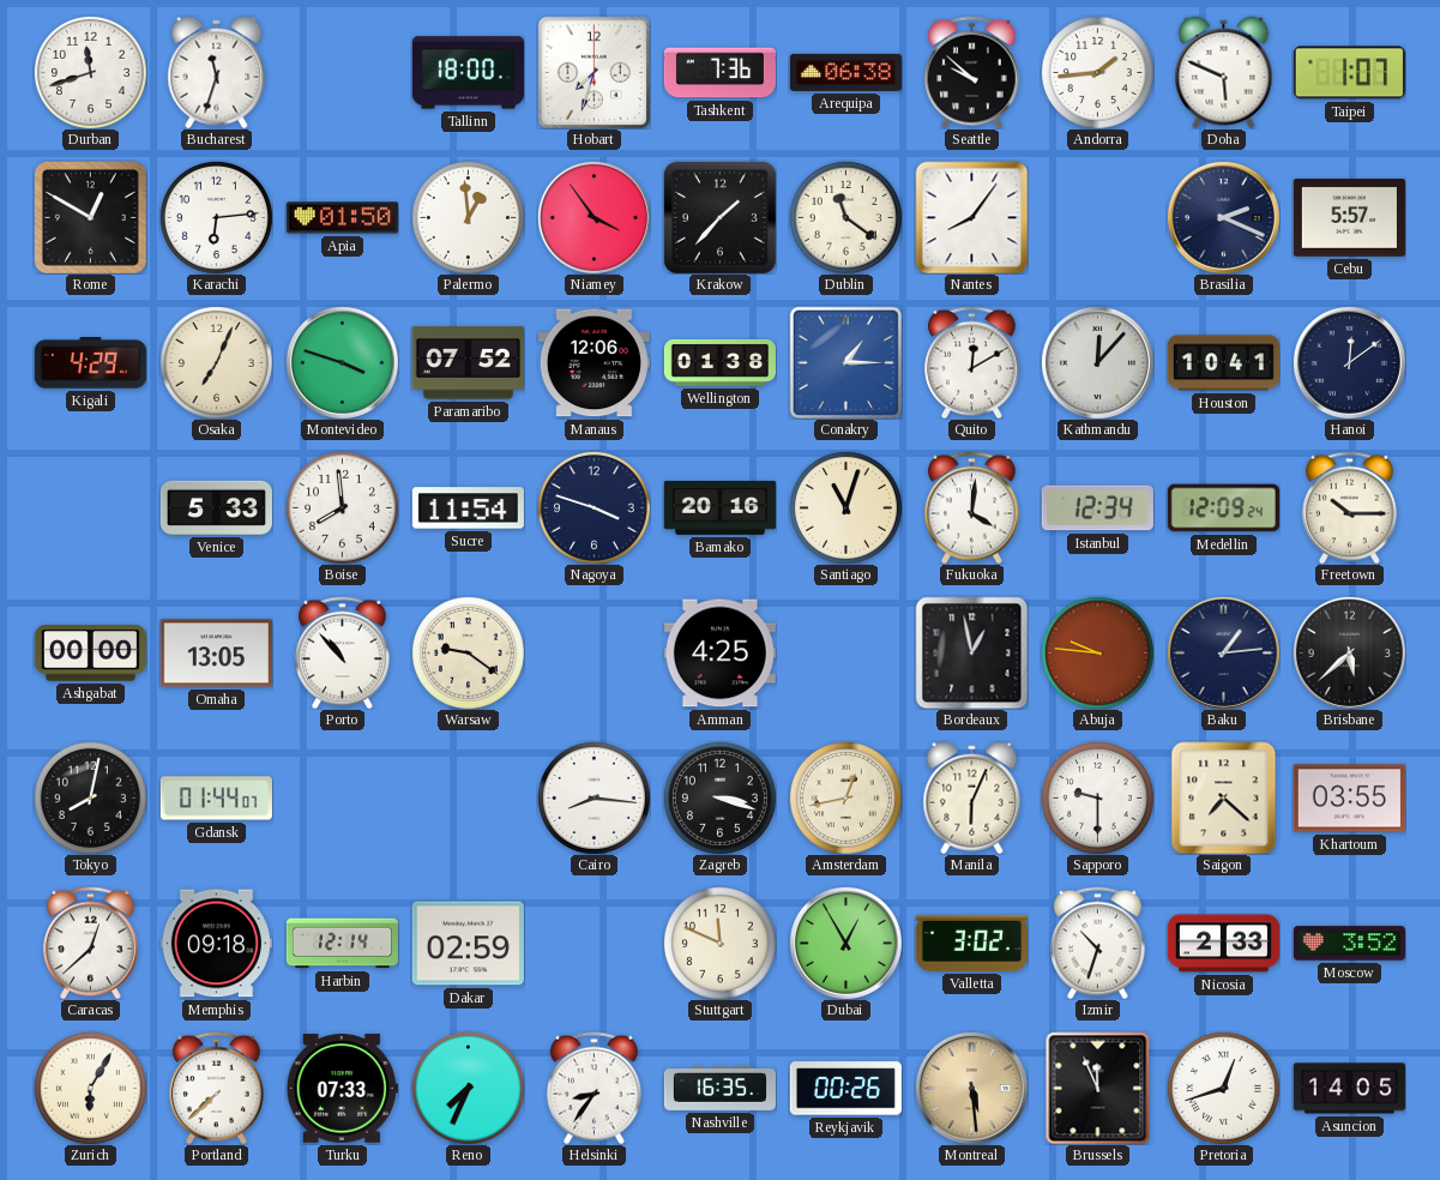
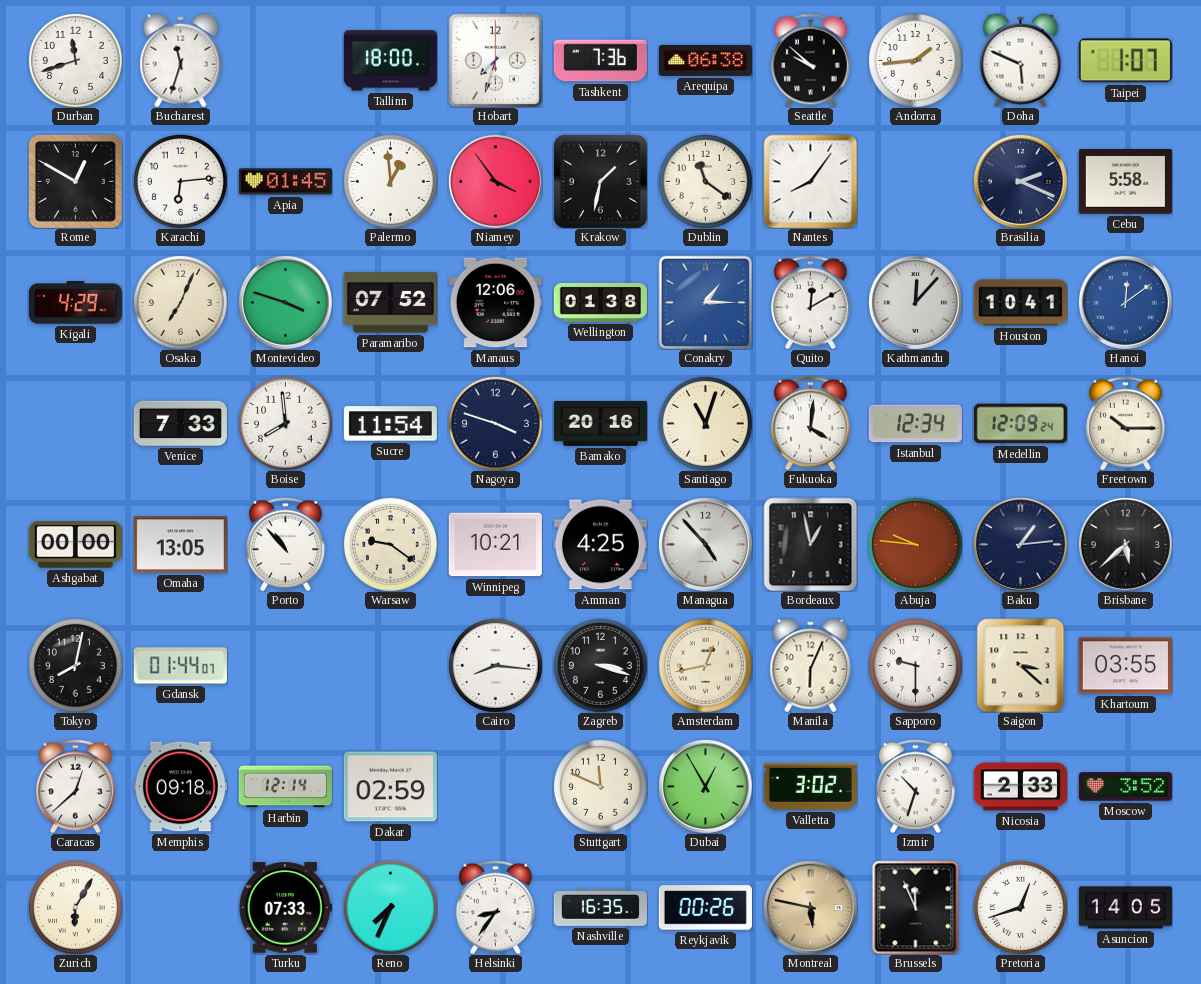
Apia: 01:50 -> 01:45
Krakow: 1:37 -> 1:32
Cebu: 5:57 -> 5:58
Hanoi dial: navy -> blue
Venice: 5:33 -> 7:33
Winnipeg: none -> 10:21
Managua: none -> 4:53
Saigon: 7:22 -> 3:22
Portland: 7:38 -> none
Montreal: 5:29 -> 5:47
